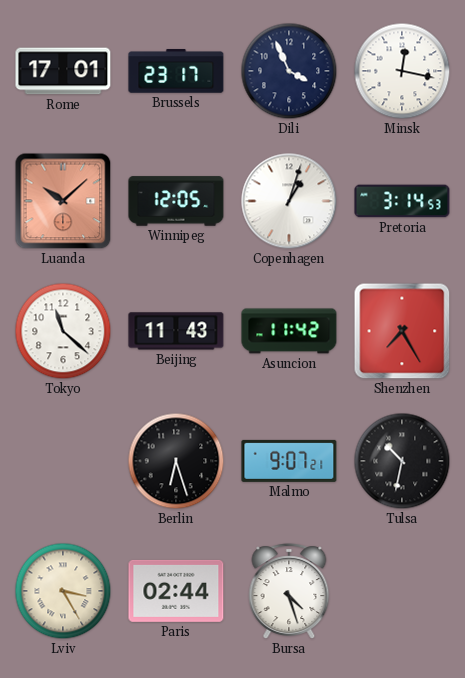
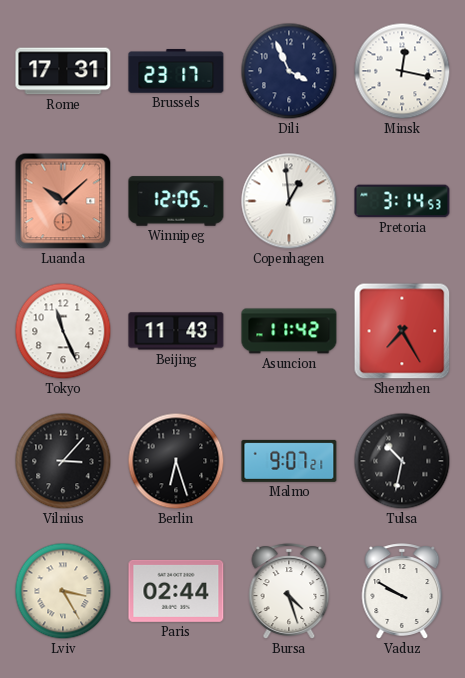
Rome: 17:01 -> 17:31
Copenhagen: 1:03 -> 12:59
Tokyo: 11:22 -> 11:26
Vilnius: none -> 3:07
Vaduz: none -> 9:50
